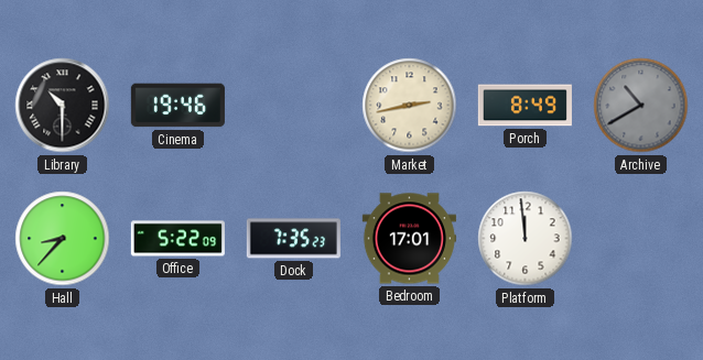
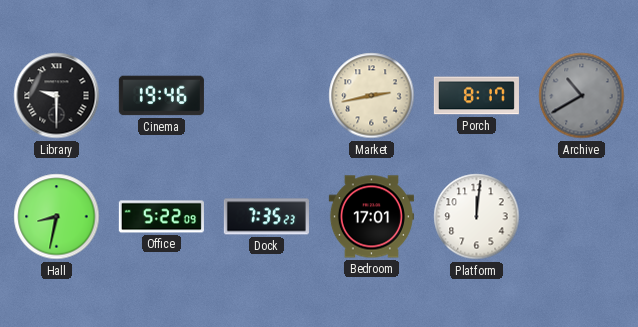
Library: 10:30 -> 9:30
Porch: 8:49 -> 8:17
Hall: 8:37 -> 8:32
Platform: 11:59 -> 12:01
